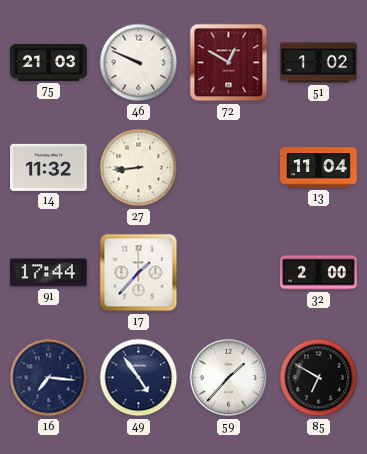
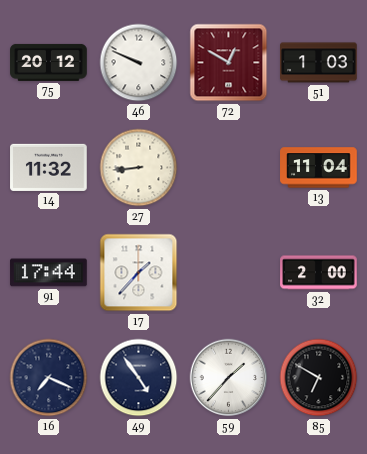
75: 21:03 -> 20:12
51: 1:02 -> 1:03
16: 7:16 -> 7:19
